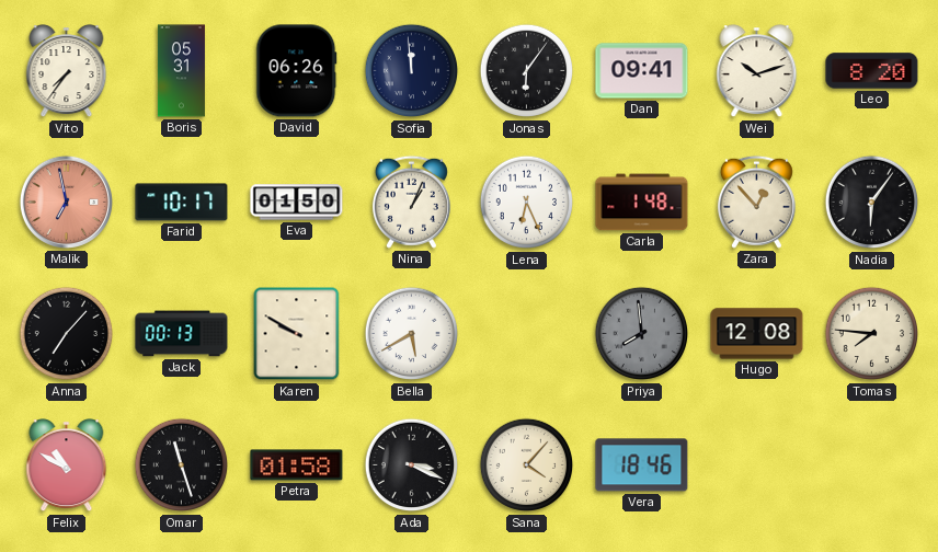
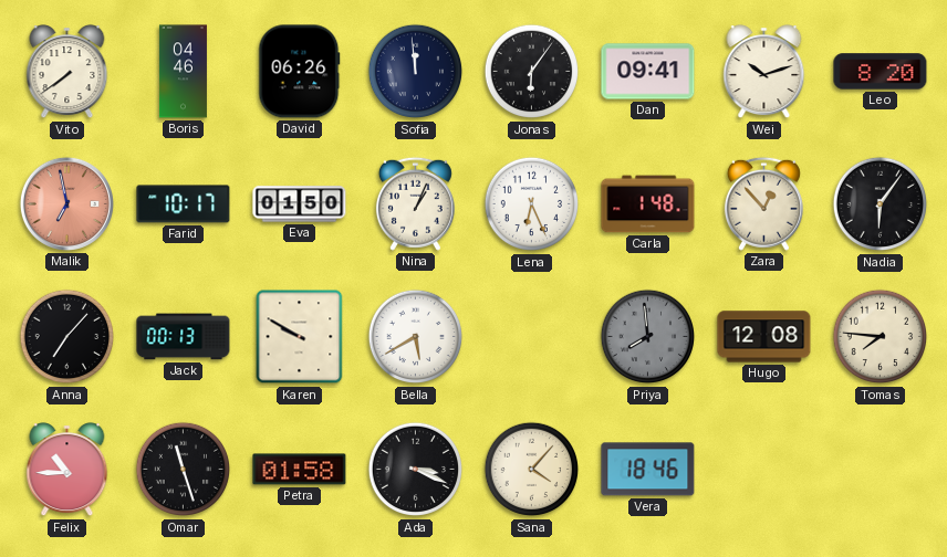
Vito: 7:36 -> 7:39
Boris: 05:31 -> 04:46
Felix: 10:50 -> 10:45
